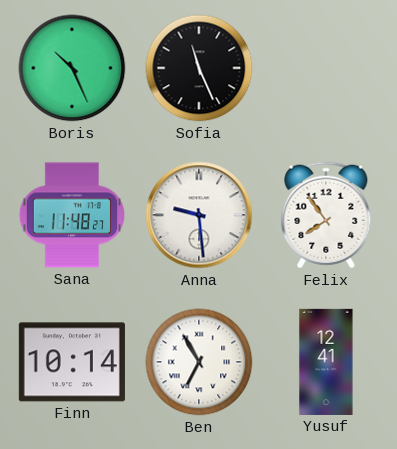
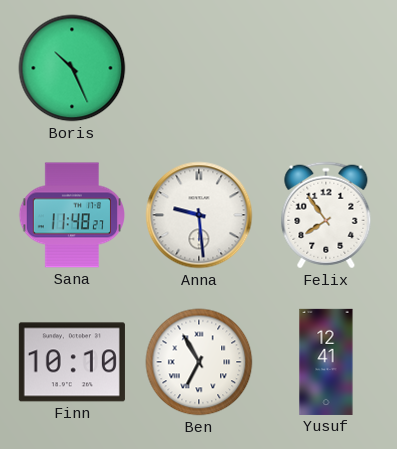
Sofia: 11:26 -> none
Finn: 10:14 -> 10:10
